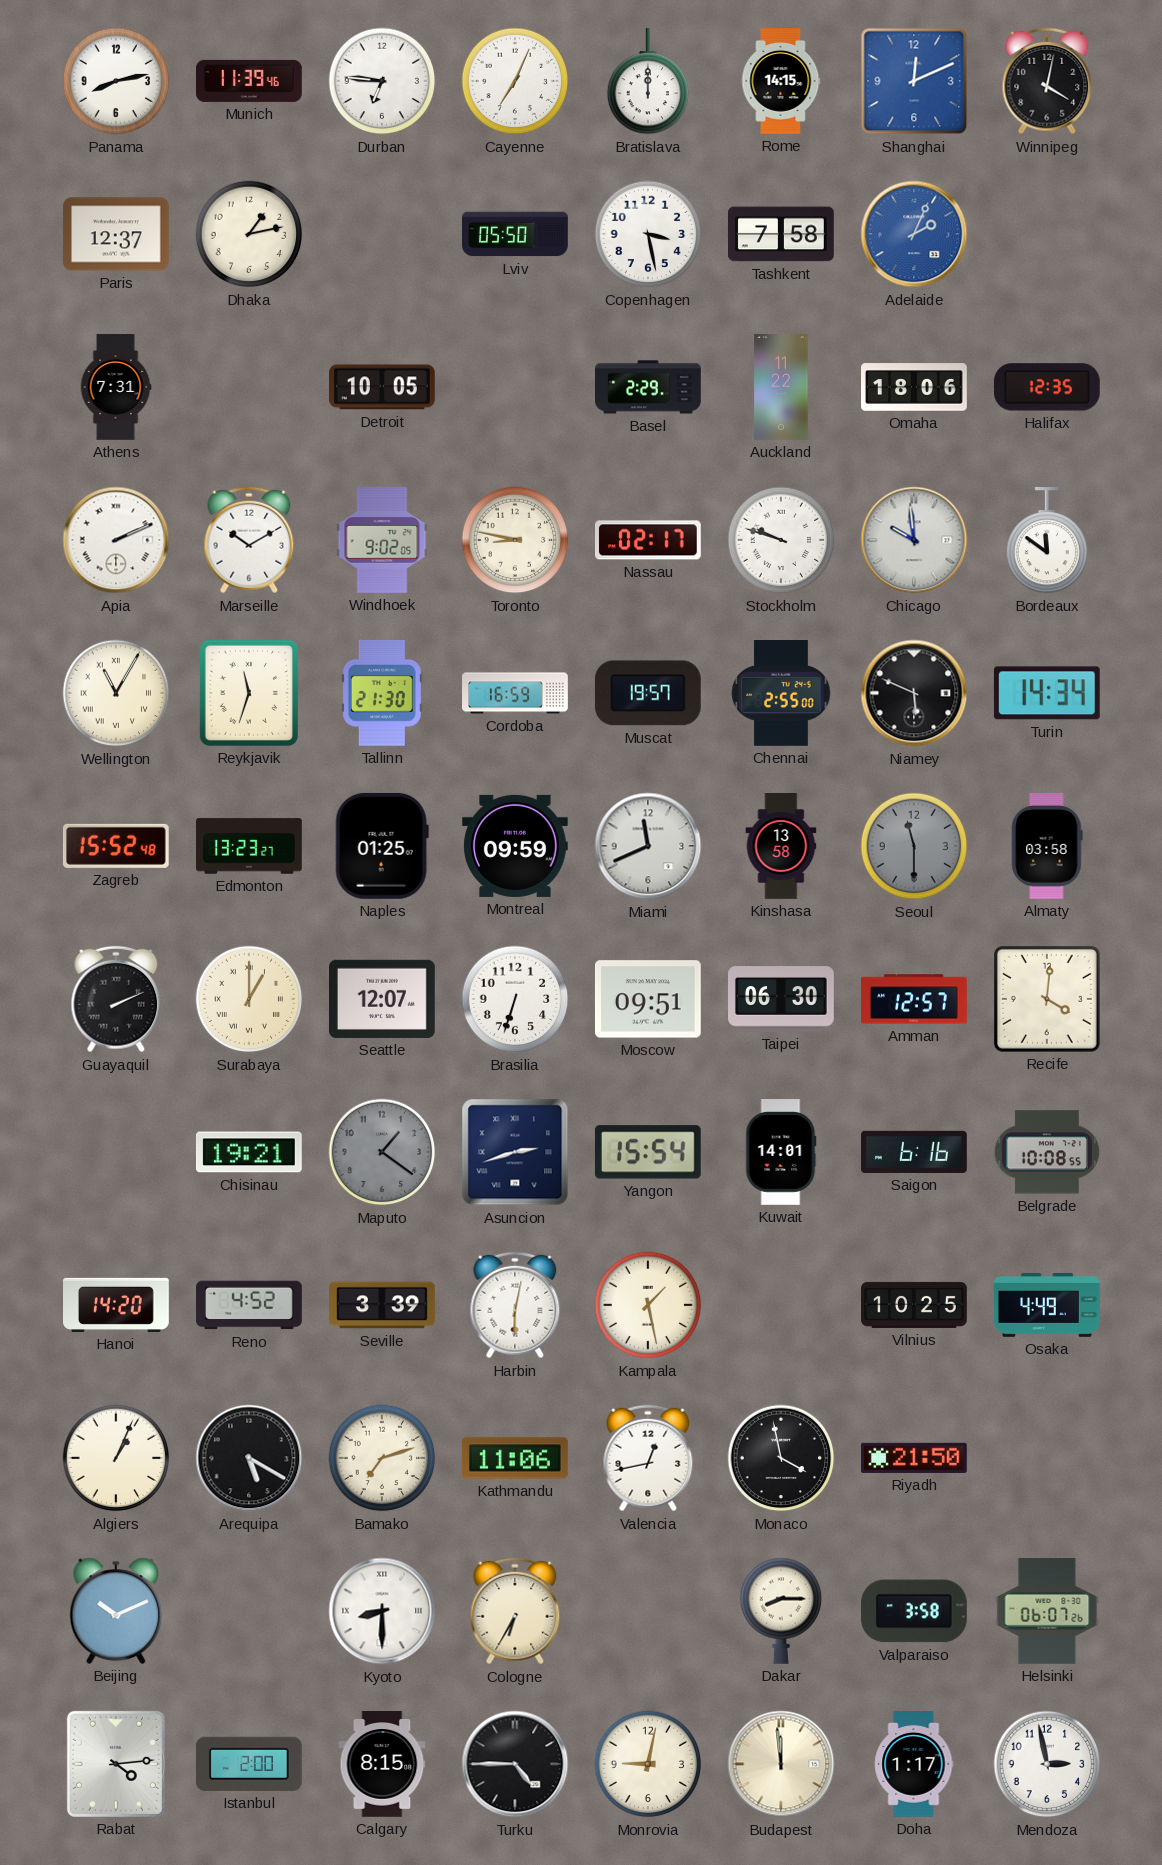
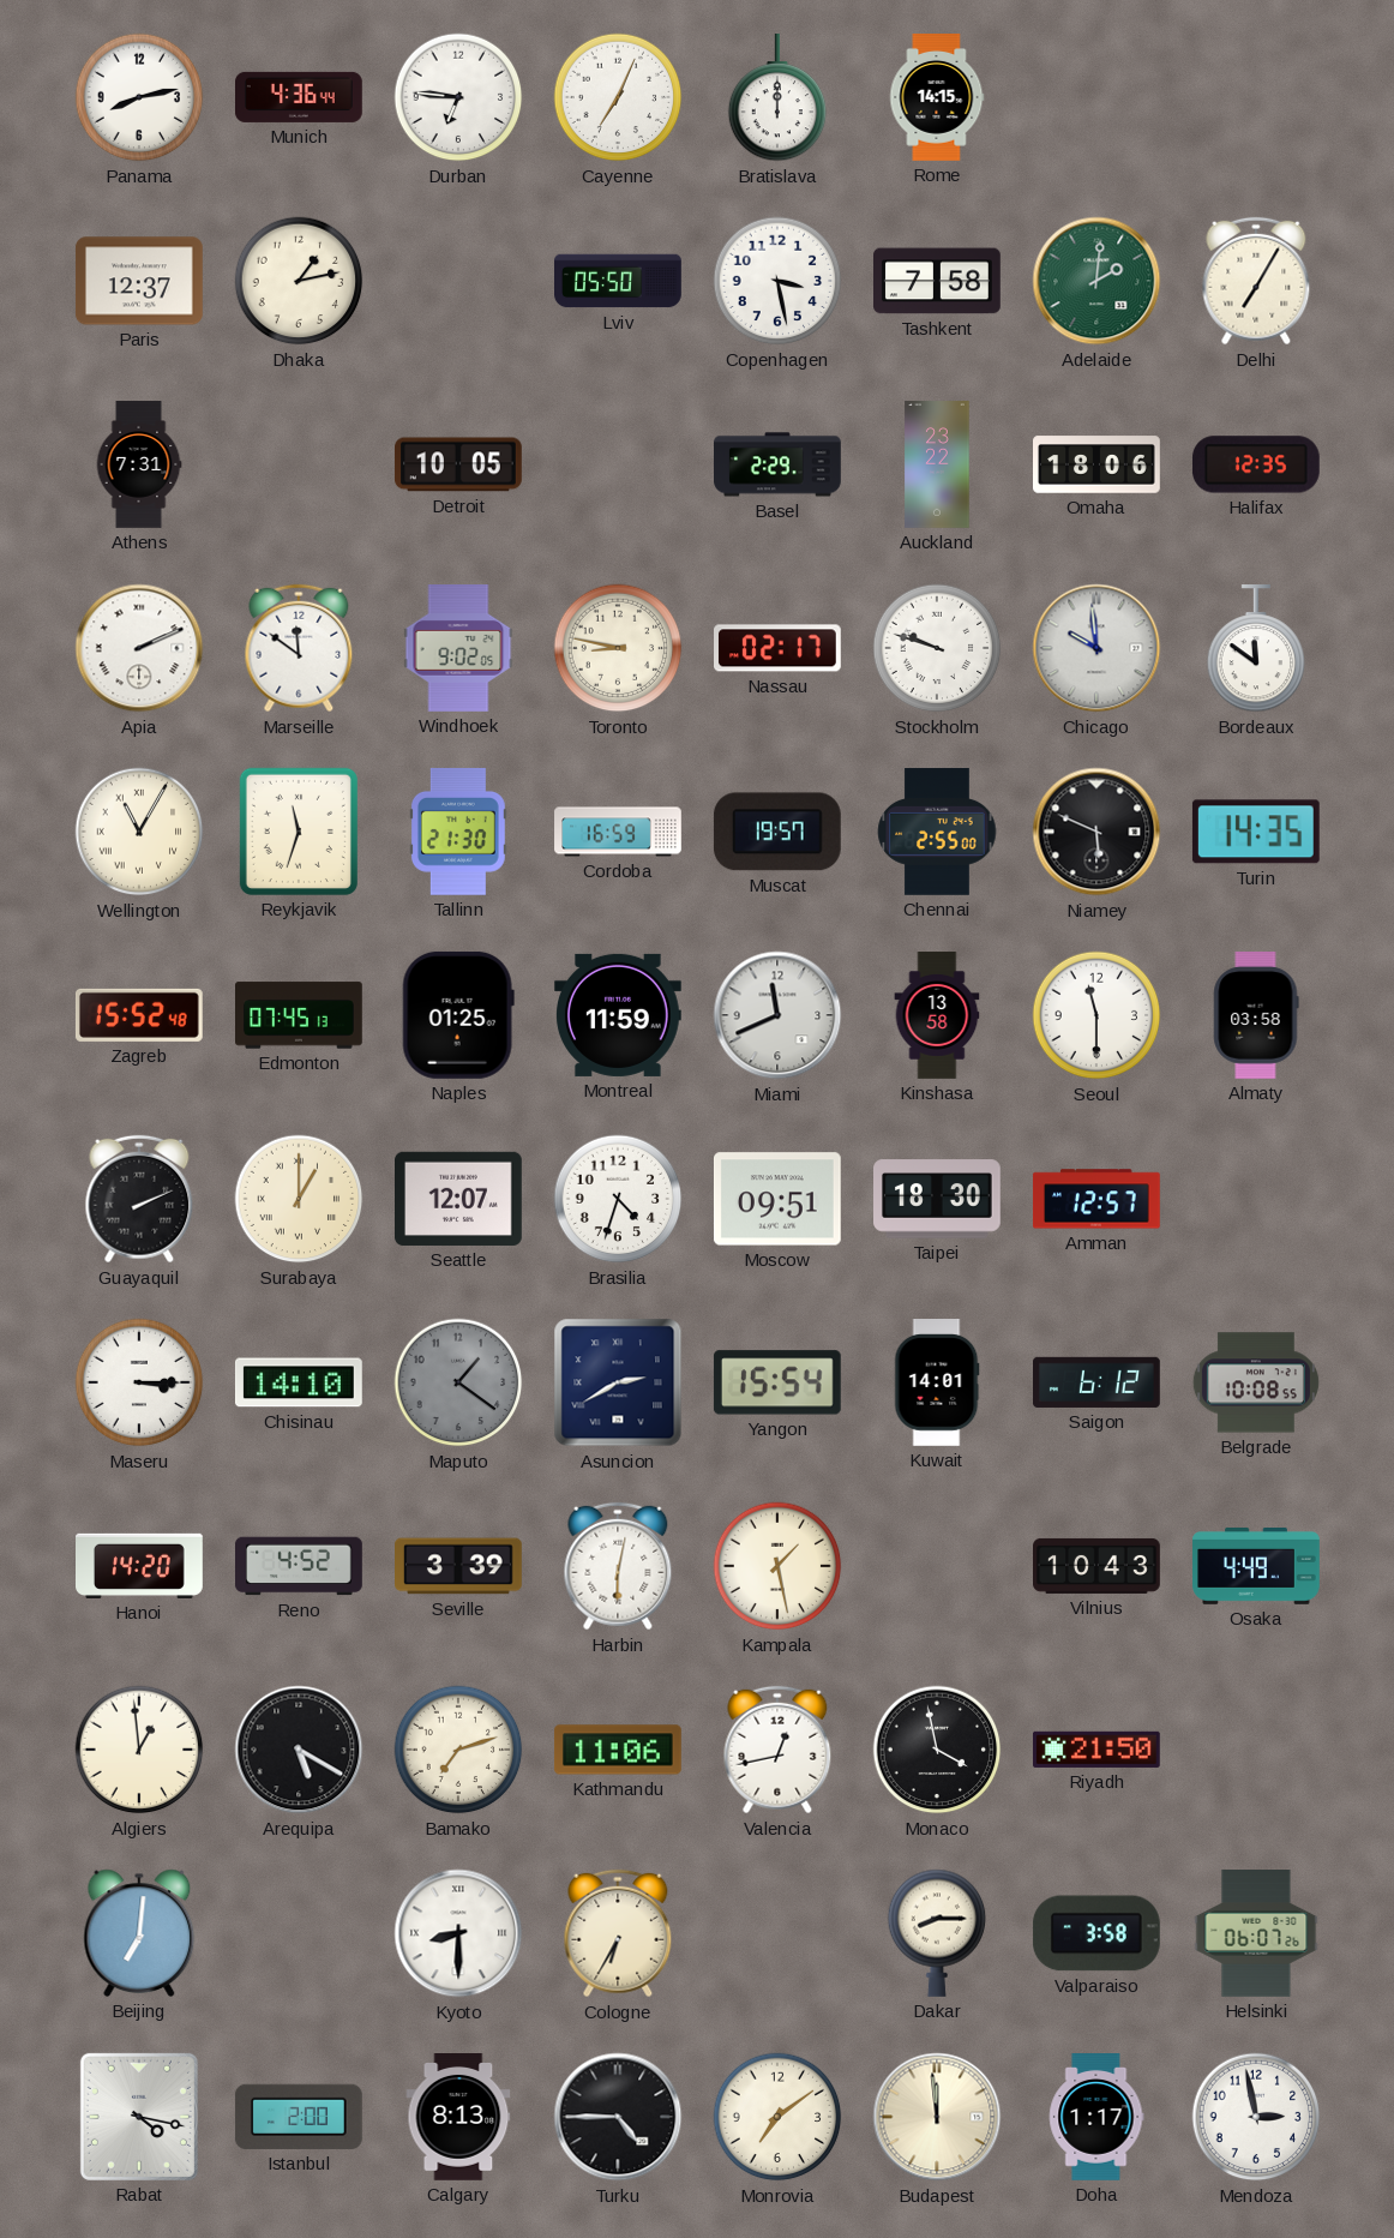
Munich: 11:39 -> 4:36
Shanghai: 12:11 -> none
Winnipeg: 4:02 -> none
Adelaide: 2:04 -> 2:01
Adelaide dial: blue -> green
Delhi: none -> 7:05
Auckland: 11:22 -> 23:22
Marseille: 10:10 -> 11:51
Turin: 14:34 -> 14:35
Edmonton: 13:23 -> 07:45
Montreal: 09:59 -> 11:59
Seoul dial: grey -> white
Brasilia: 6:33 -> 4:33
Taipei: 06:30 -> 18:30
Recife: 4:01 -> none
Maseru: none -> 3:15
Chisinau: 19:21 -> 14:10
Asuncion: 2:42 -> 2:40
Saigon: 6:16 -> 6:12
Vilnius: 10:25 -> 10:43
Algiers: 1:04 -> 12:59
Beijing: 10:11 -> 7:01
Rabat: 4:14 -> 4:17
Calgary: 8:15 -> 8:13
Monrovia: 9:02 -> 7:09
